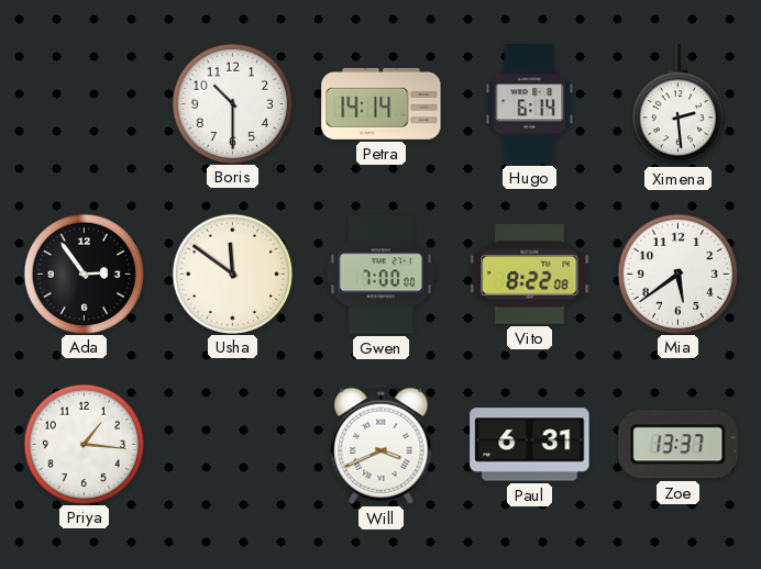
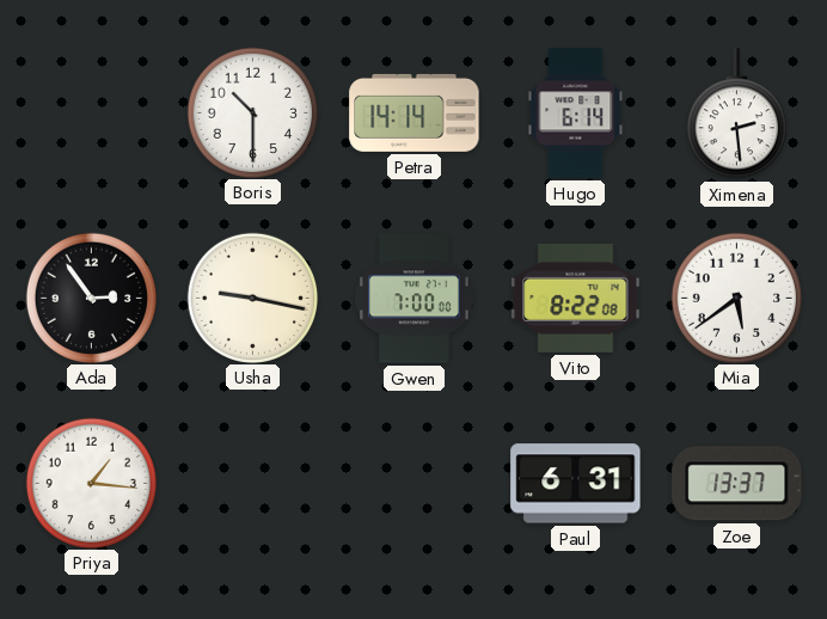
Usha: 11:51 -> 9:17
Will: 3:41 -> none
